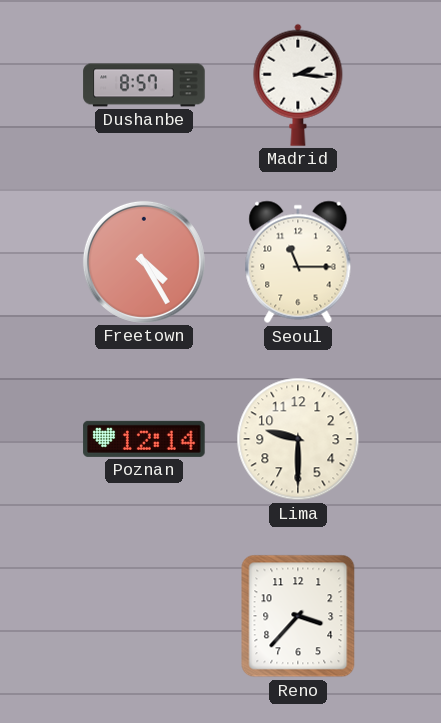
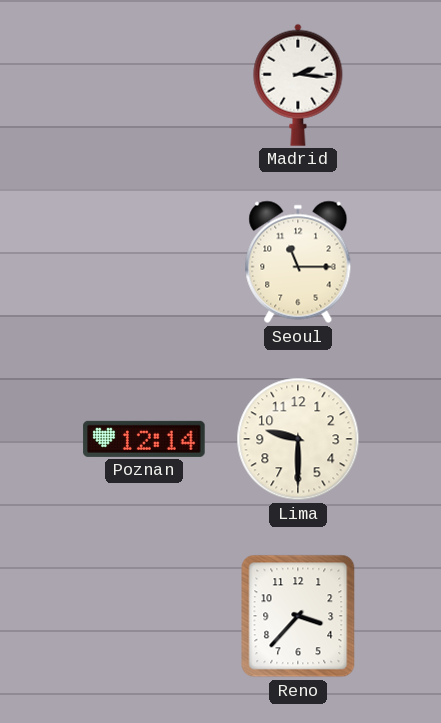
Dushanbe: 8:57 -> none
Freetown: 4:25 -> none
